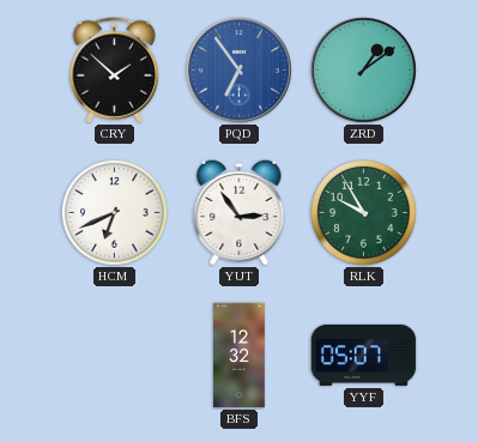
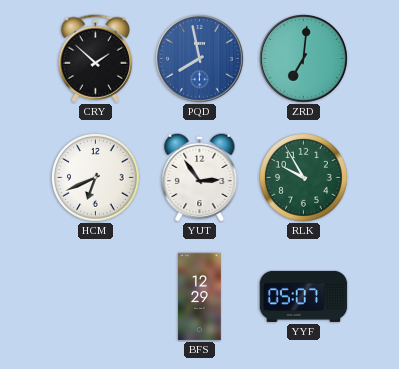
PQD: 6:54 -> 7:58
ZRD: 1:09 -> 7:01
BFS: 12:32 -> 12:29
